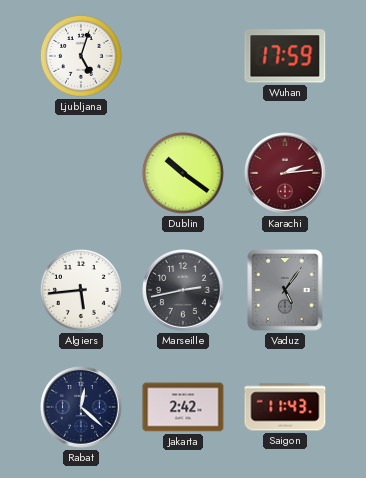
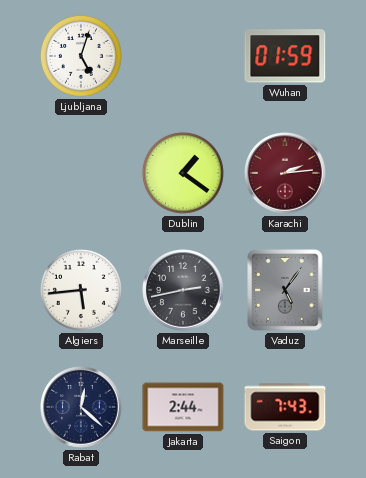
Wuhan: 17:59 -> 01:59
Dublin: 10:21 -> 1:21
Jakarta: 2:42 -> 2:44
Saigon: 11:43 -> 7:43
